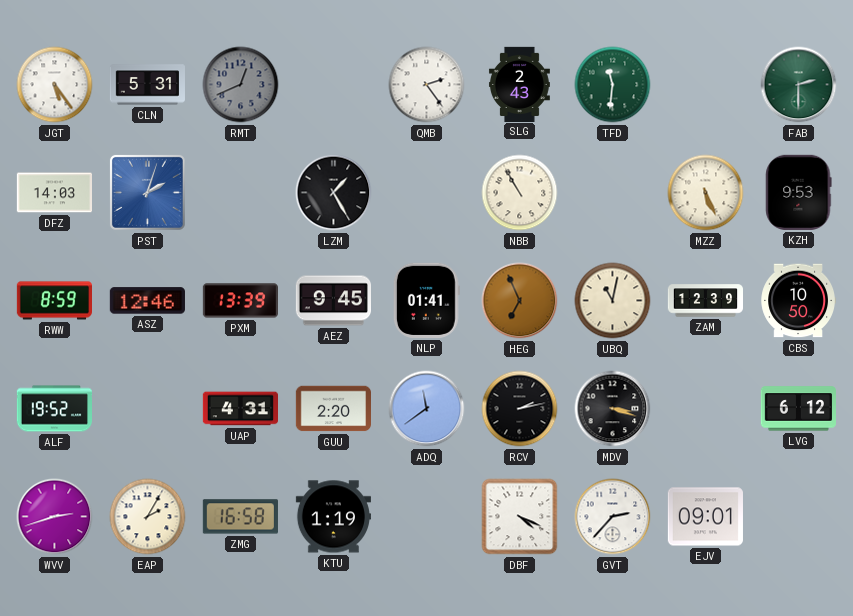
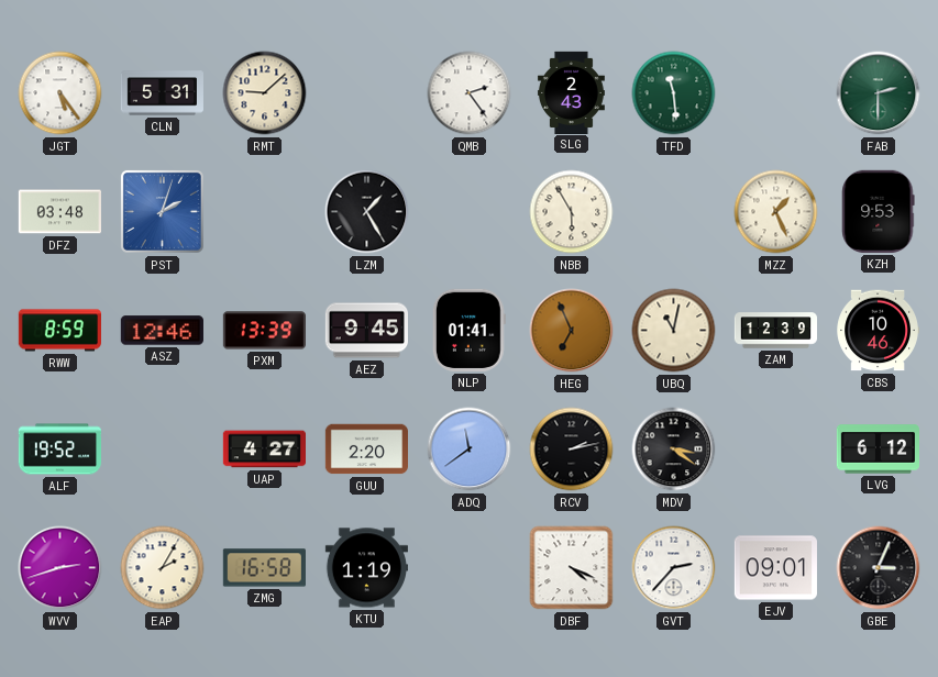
RMT: 12:41 -> 9:08
RMT dial: grey -> cream
TFD: 11:31 -> 11:29
DFZ: 14:03 -> 03:48
NBB: 10:55 -> 5:55
MZZ: 5:26 -> 1:26
CBS: 10:50 -> 10:46
UAP: 4:31 -> 4:27
MDV: 3:18 -> 3:21
GBE: none -> 3:04
